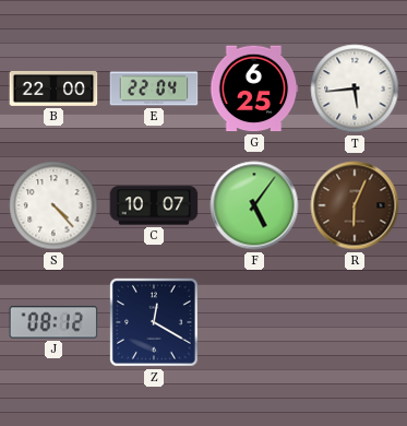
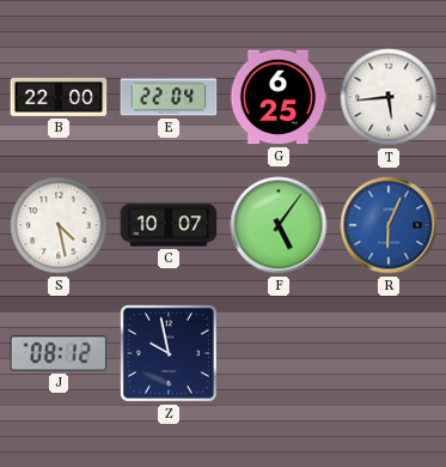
S: 4:23 -> 4:28
R dial: brown -> blue
Z: 12:20 -> 9:58
